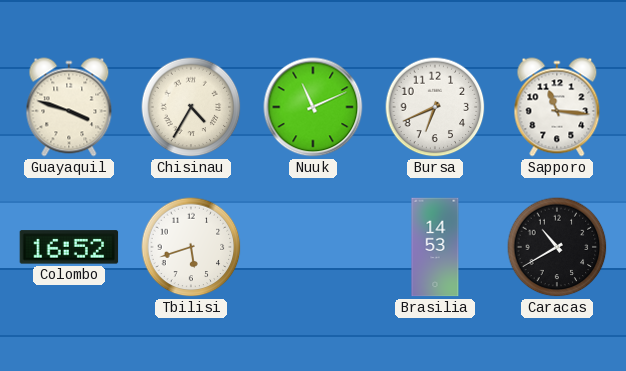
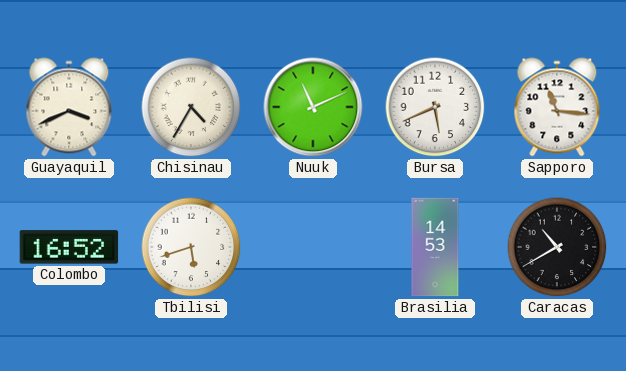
Guayaquil: 3:48 -> 3:41
Bursa: 6:41 -> 5:41
